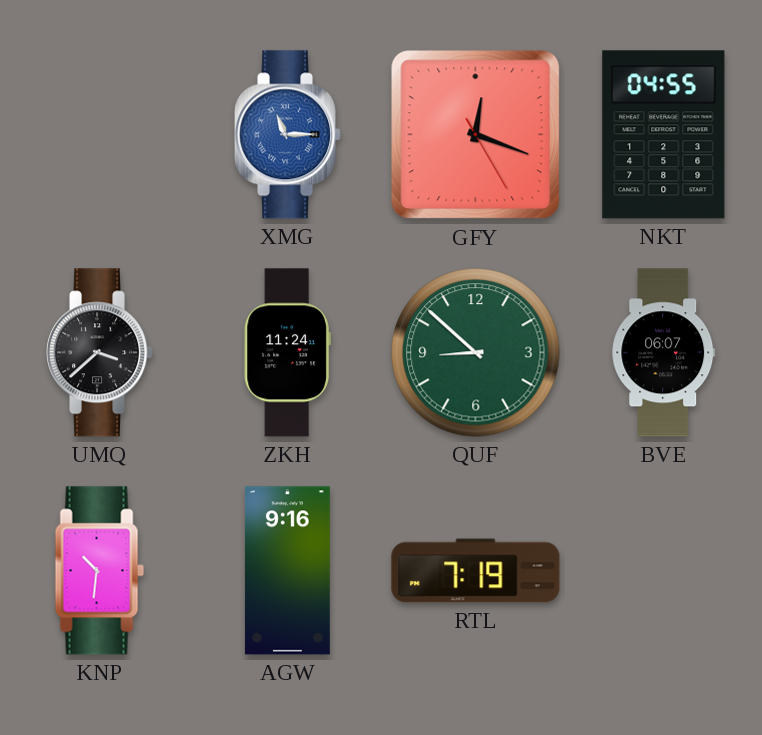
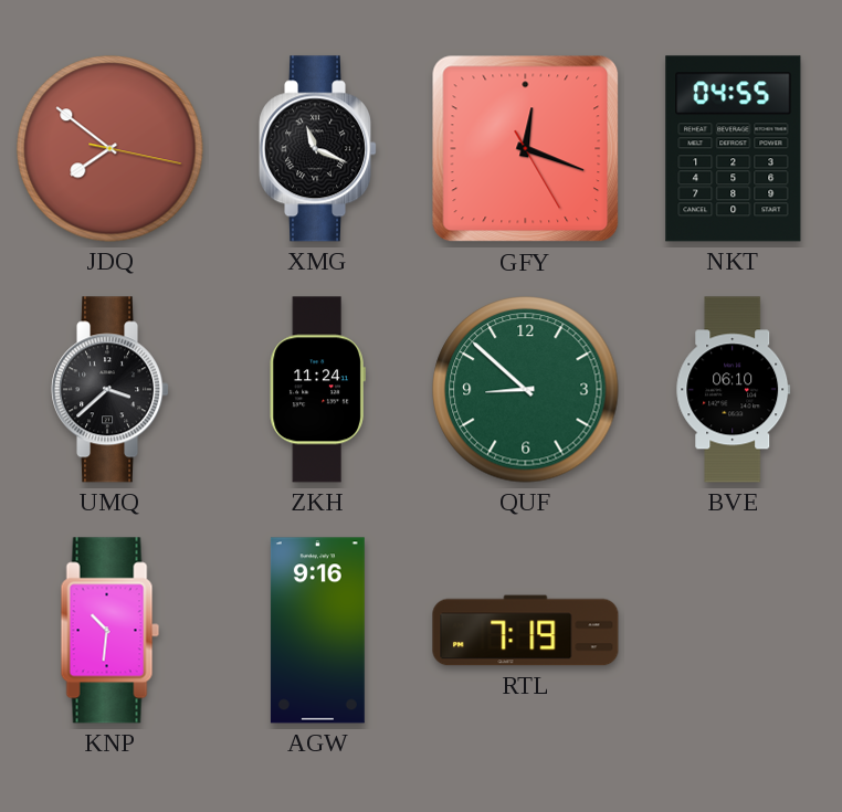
JDQ: none -> 7:51
XMG: 11:15 -> 11:19
XMG dial: blue -> black
BVE: 06:07 -> 06:10
